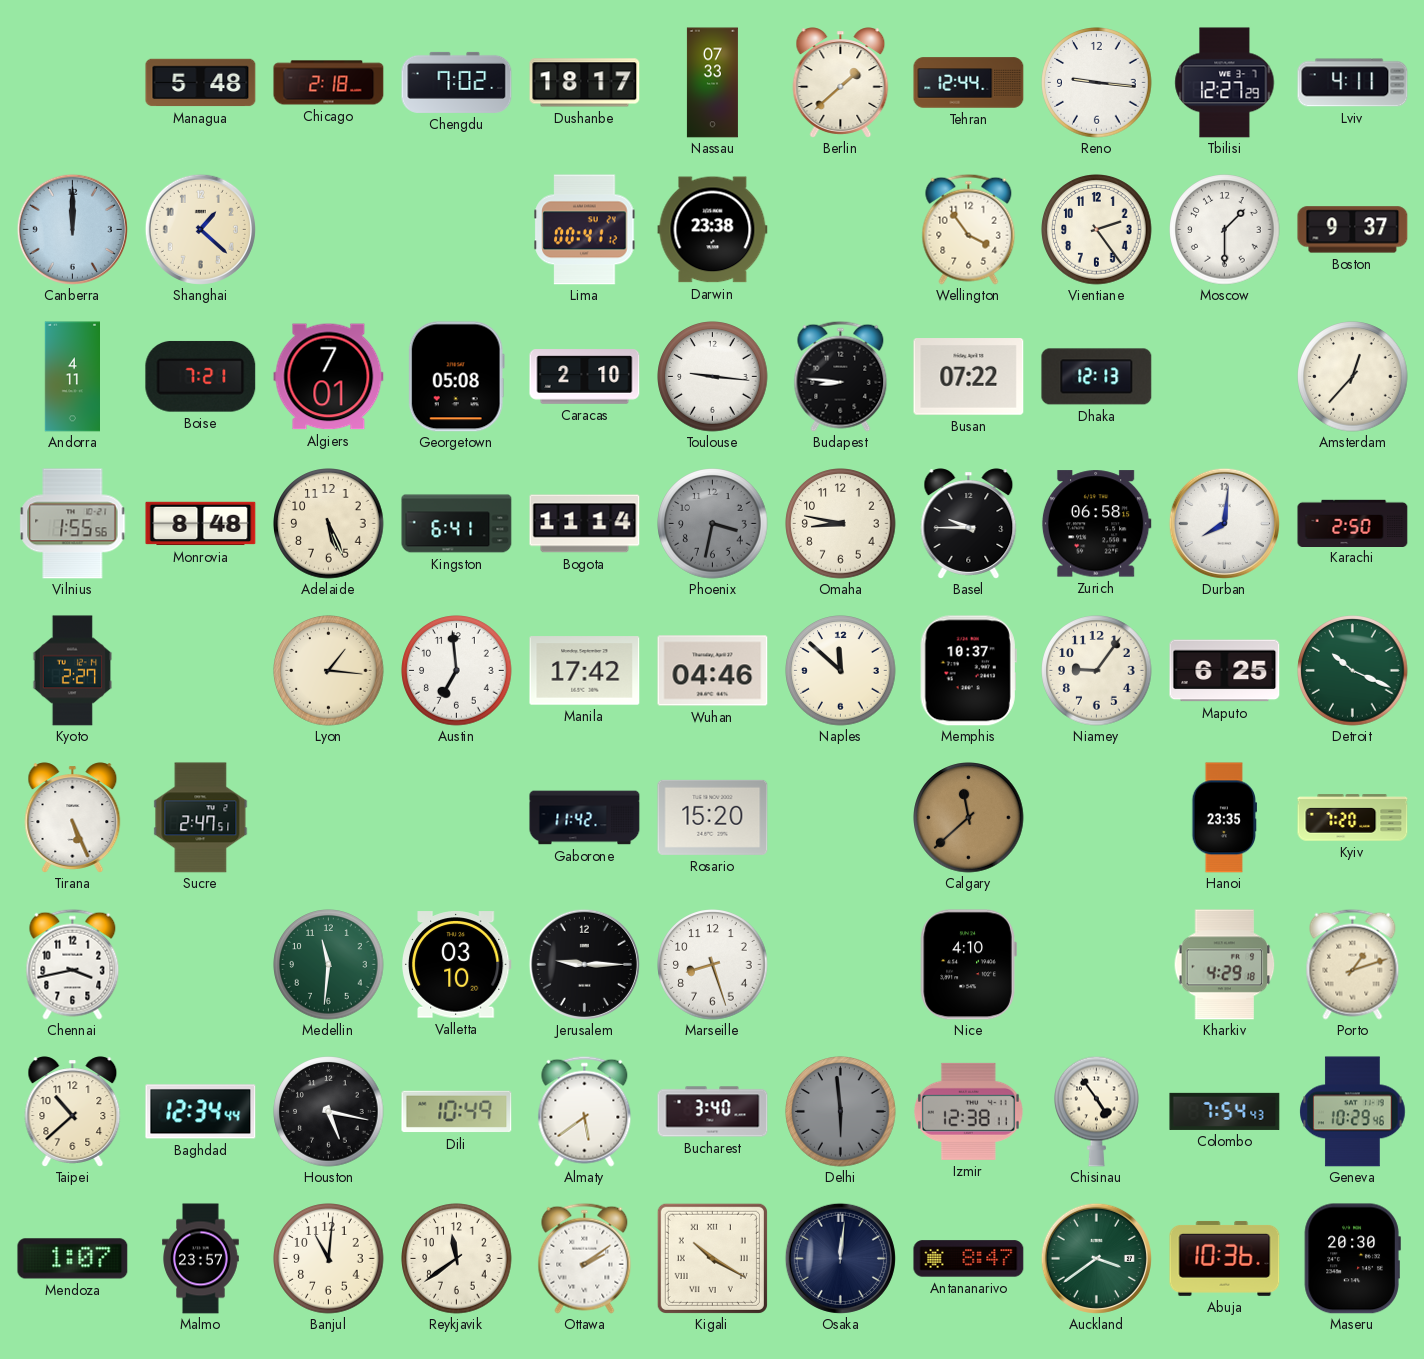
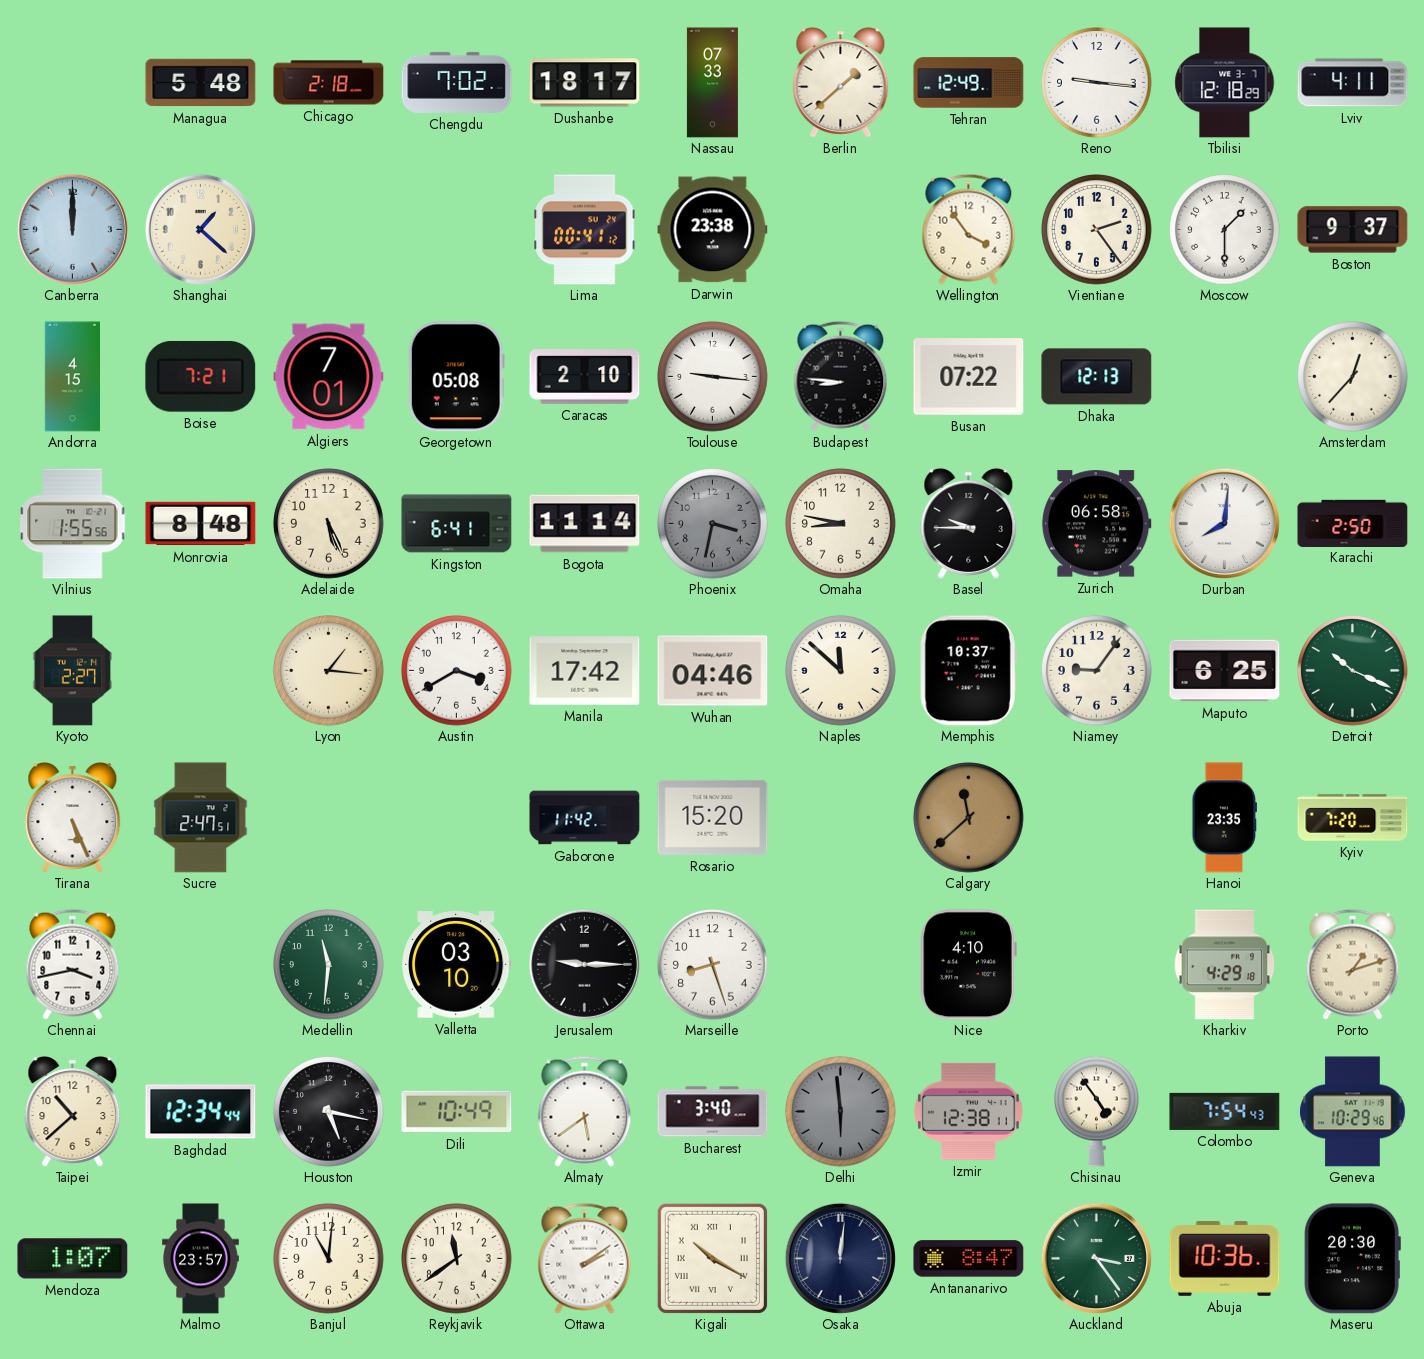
Tehran: 12:44 -> 12:49
Tbilisi: 12:27 -> 12:18
Andorra: 4:11 -> 4:15
Austin: 6:59 -> 3:40
Auckland: 3:39 -> 3:24
